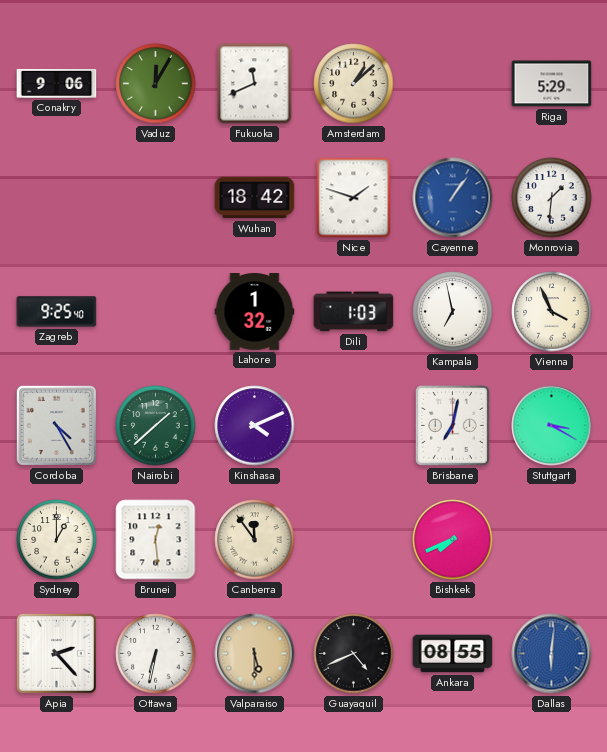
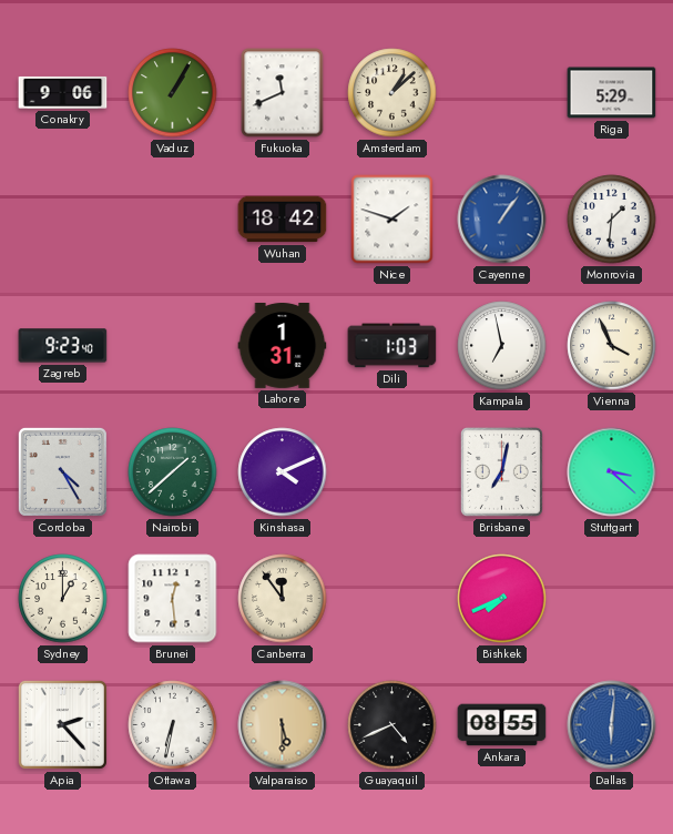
Vaduz: 12:05 -> 1:05
Zagreb: 9:25 -> 9:23
Lahore: 1:32 -> 1:31
Stuttgart: 3:20 -> 3:22
